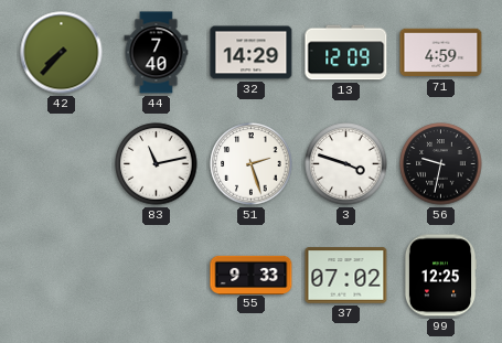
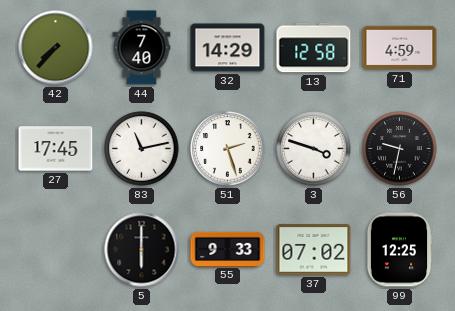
13: 12:09 -> 12:58
27: none -> 17:45
5: none -> 6:00
